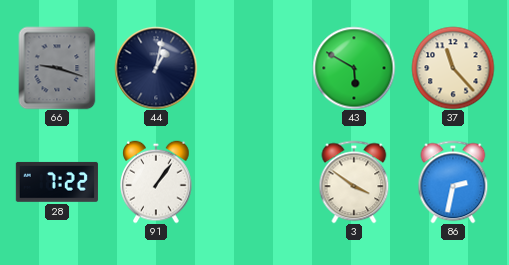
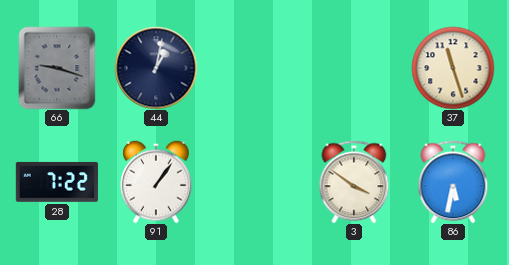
43: 5:50 -> none
37: 11:23 -> 11:27
86: 2:32 -> 5:32
